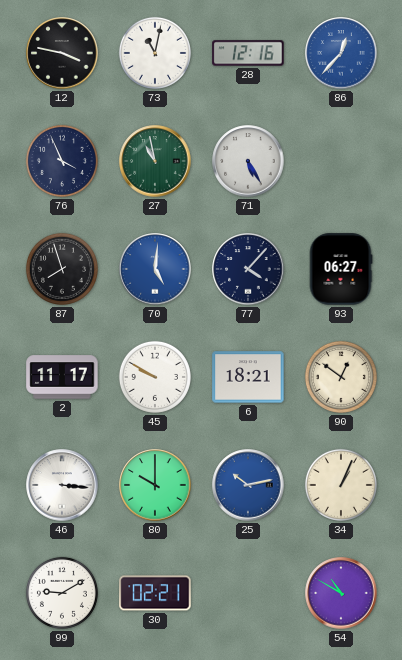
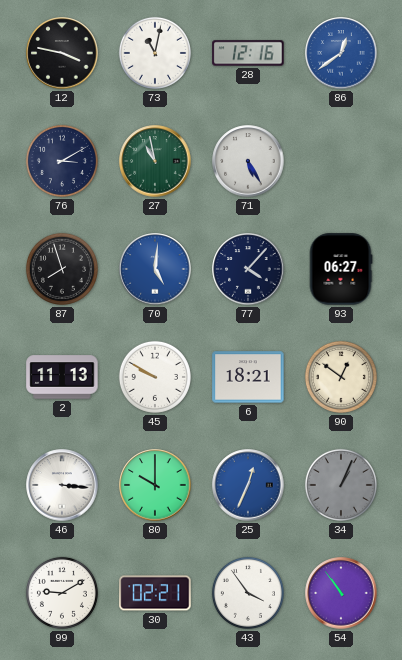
86: 12:37 -> 12:39
76: 3:56 -> 3:10
2: 11:17 -> 11:13
25: 10:13 -> 12:34
34 dial: cream -> grey
43: none -> 3:54
54: 10:50 -> 10:54
